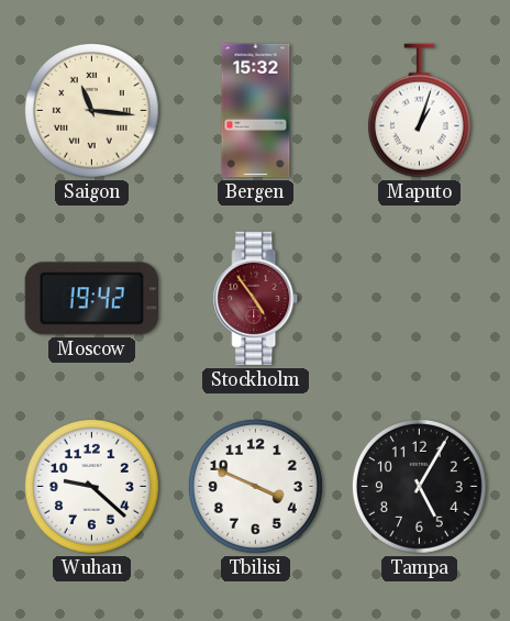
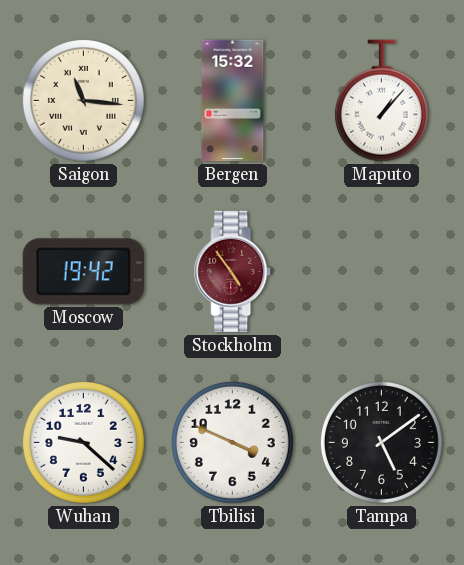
Maputo: 1:03 -> 1:07
Tampa: 5:05 -> 5:09
